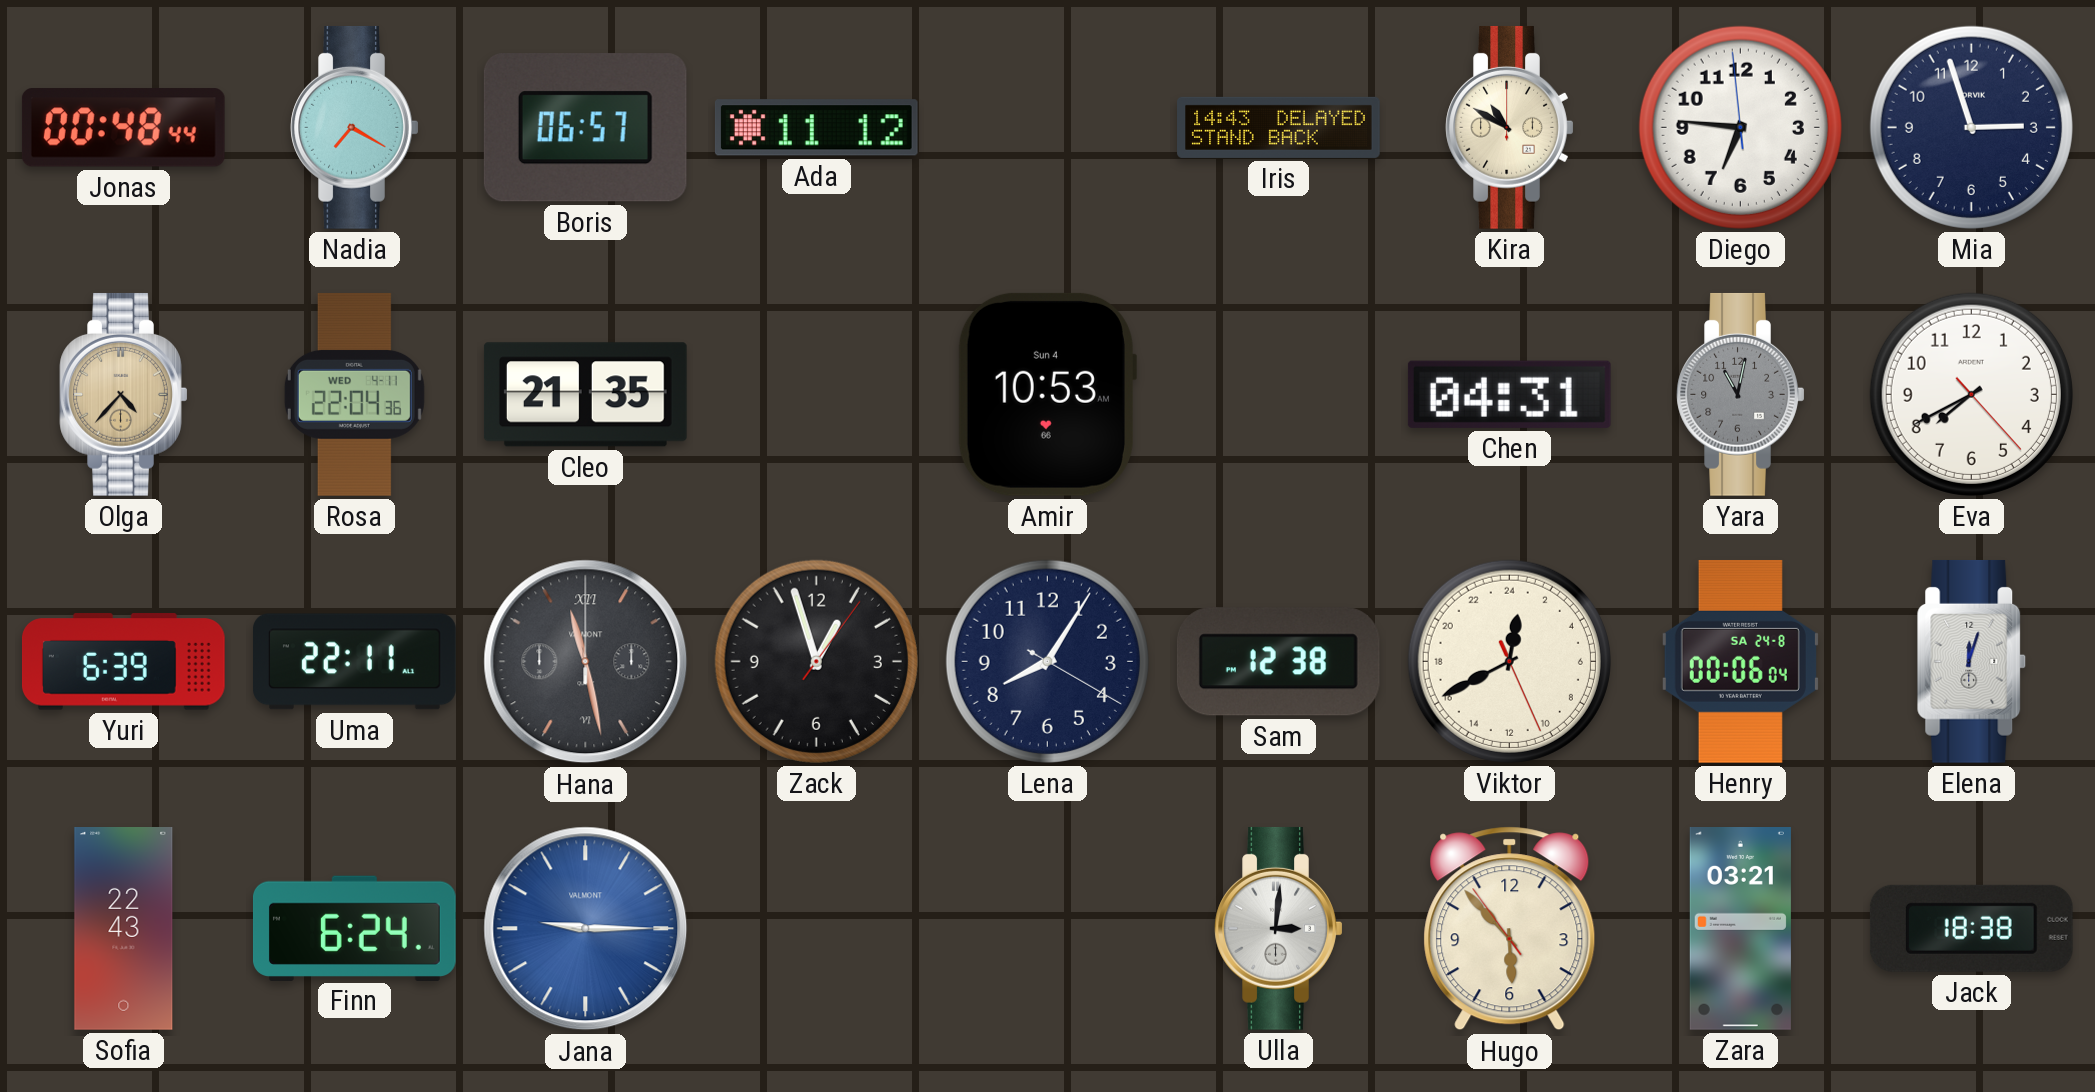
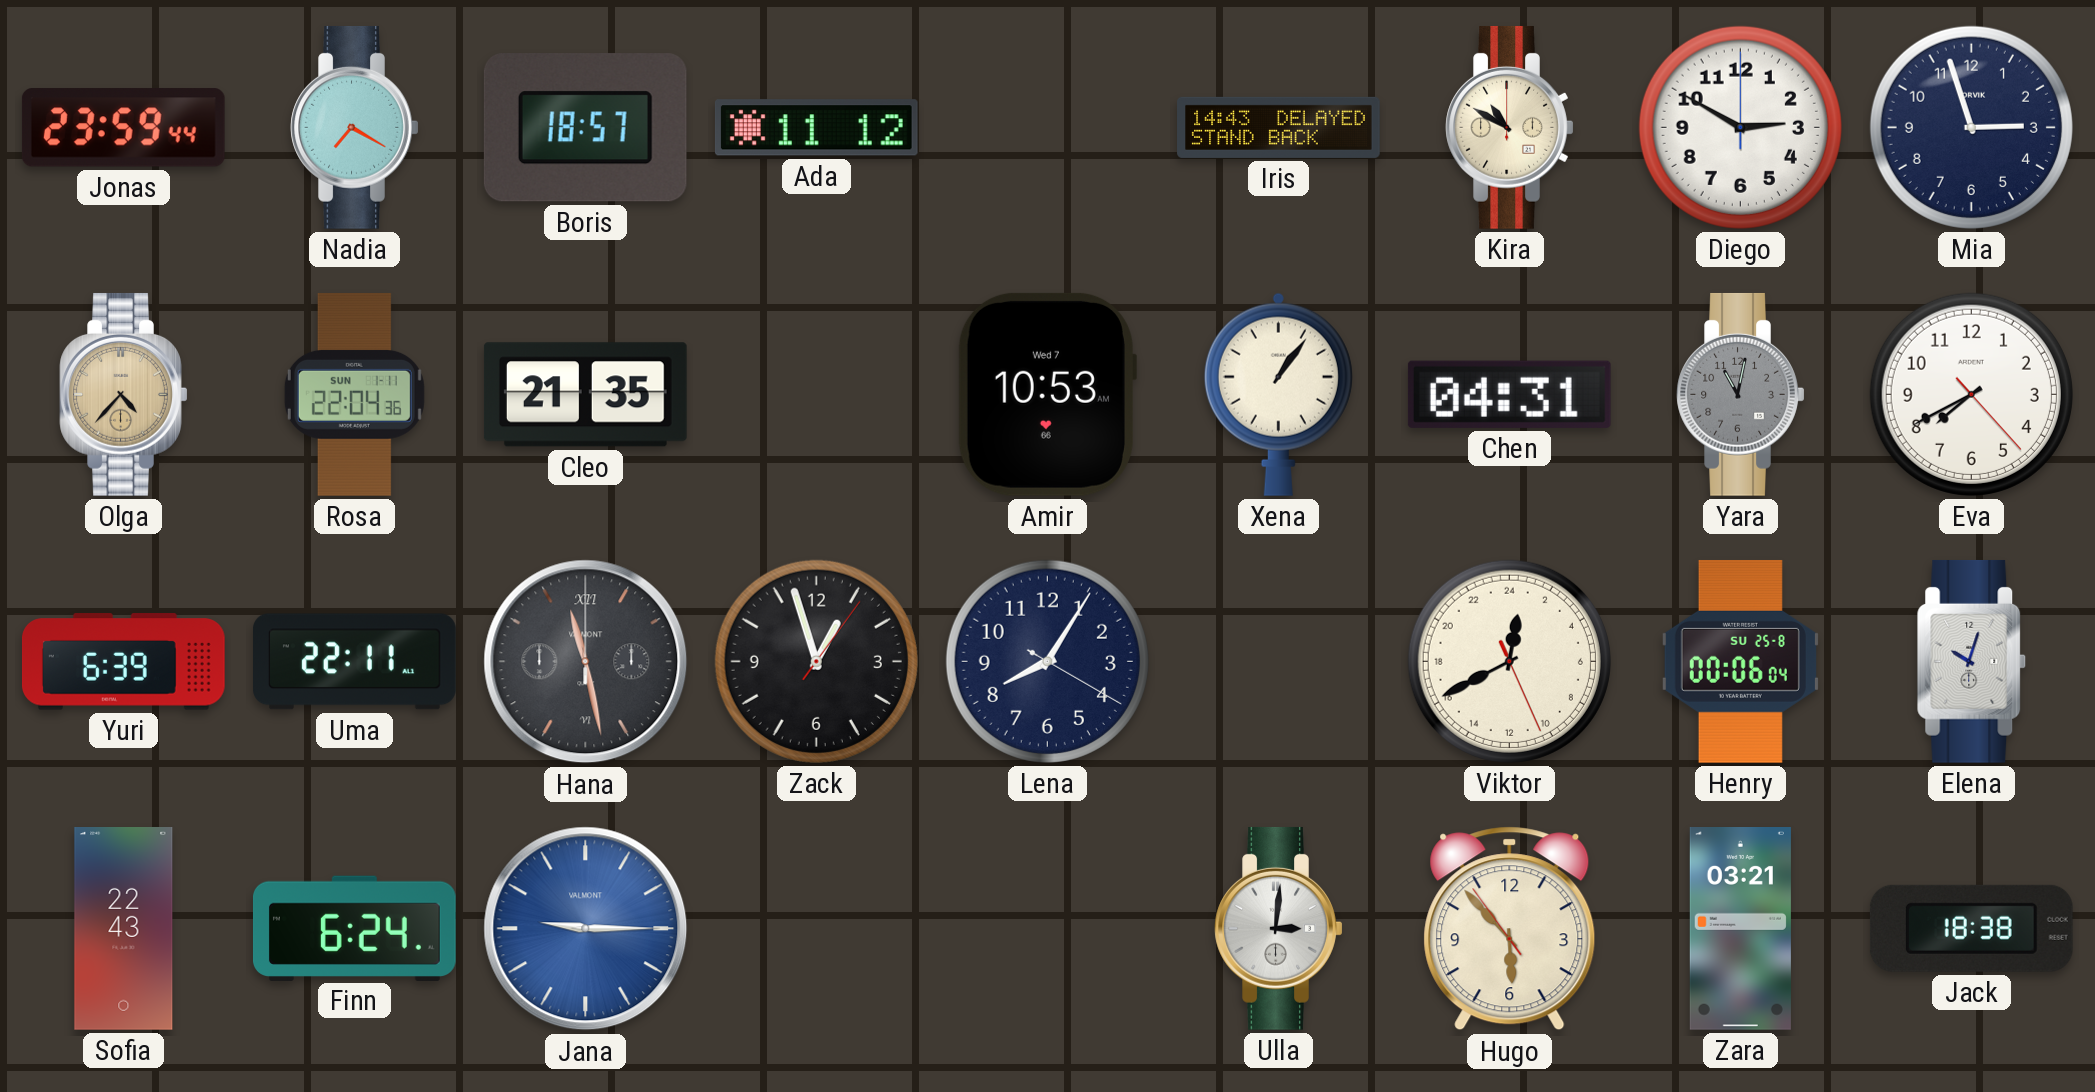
Jonas: 00:48 -> 23:59
Boris: 06:57 -> 18:57
Diego: 6:45 -> 2:50
Rosa date: WED 4-11 -> SUN 1-11
Amir date: Sun 4 -> Wed 7
Xena: none -> 1:06
Sam: 12:38 -> none
Henry date: SA 24-8 -> SU 25-8
Elena: 12:03 -> 10:03
